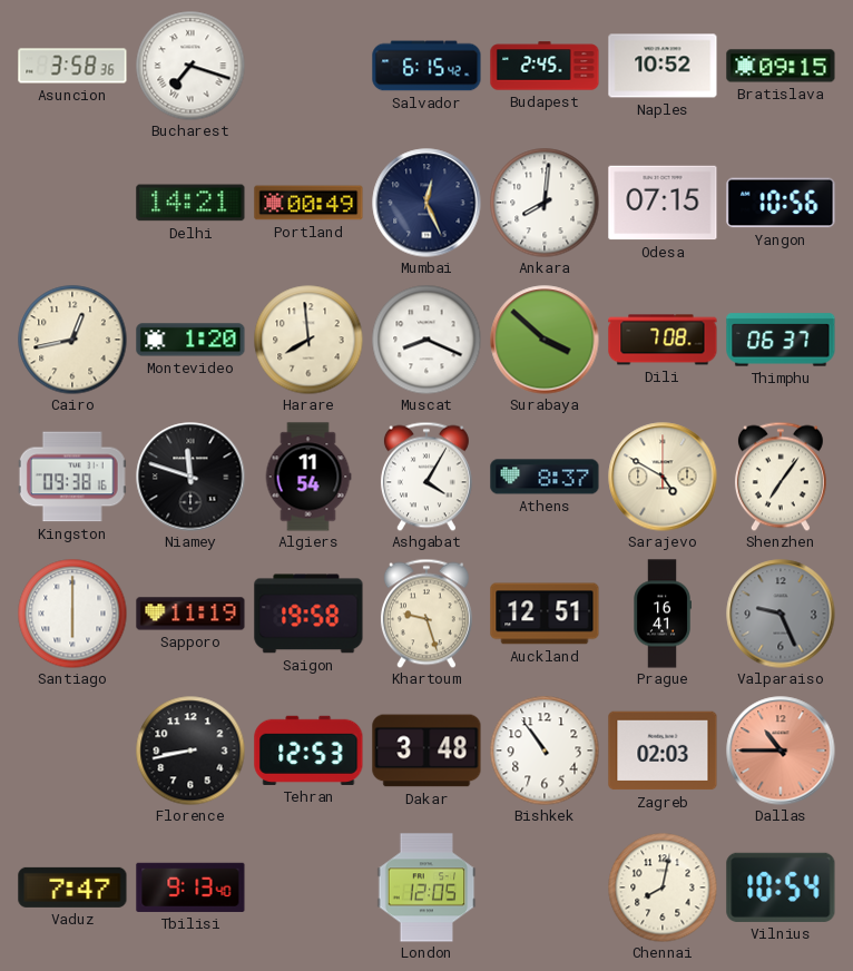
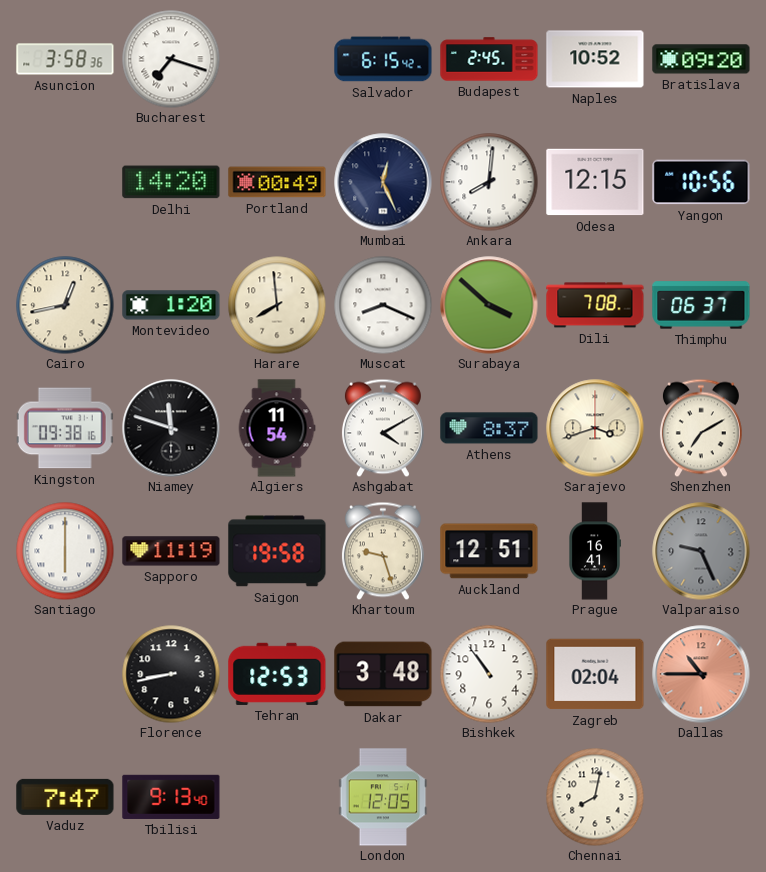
Bratislava: 09:15 -> 09:20
Delhi: 14:21 -> 14:20
Odesa: 07:15 -> 12:15
Ashgabat: 4:05 -> 4:10
Sarajevo: 4:50 -> 3:42
Shenzhen: 7:06 -> 7:10
Zagreb: 02:03 -> 02:04
Vilnius: 10:54 -> none
